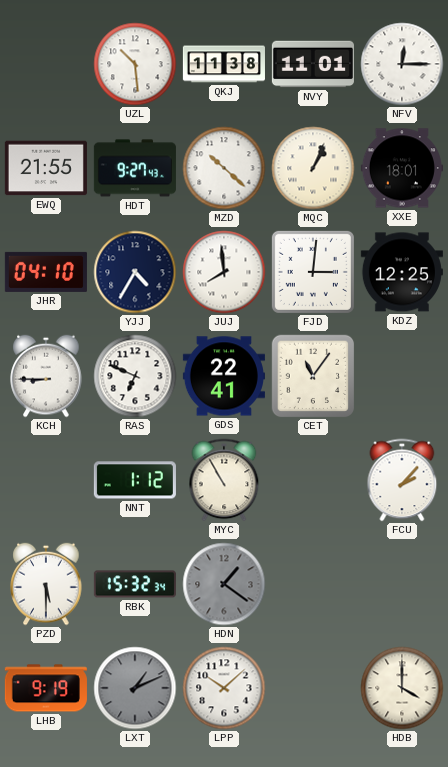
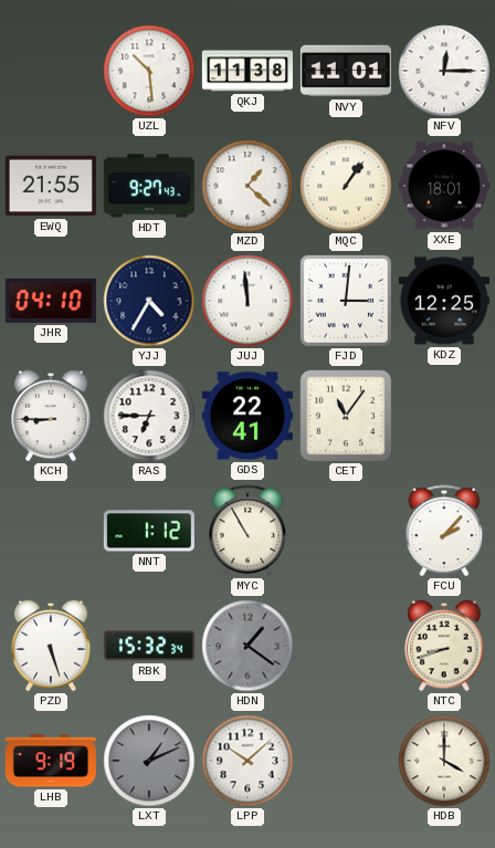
MZD: 10:22 -> 1:22
MQC: 1:04 -> 1:06
JUJ: 7:59 -> 11:59
RAS: 6:49 -> 6:45
PZD: 5:30 -> 5:27
NTC: none -> 8:42
